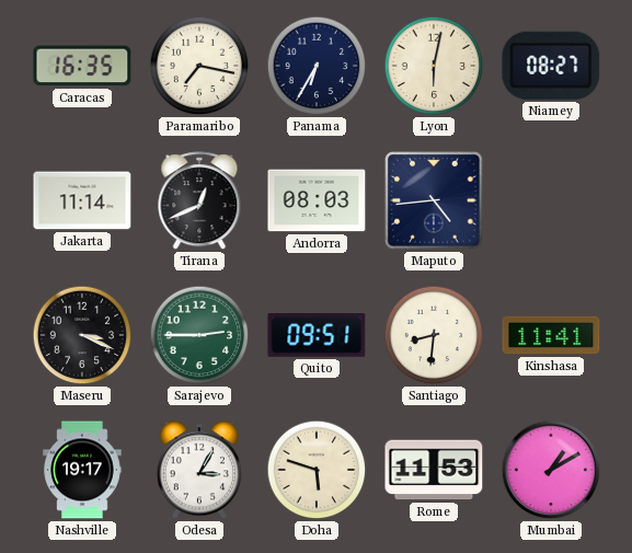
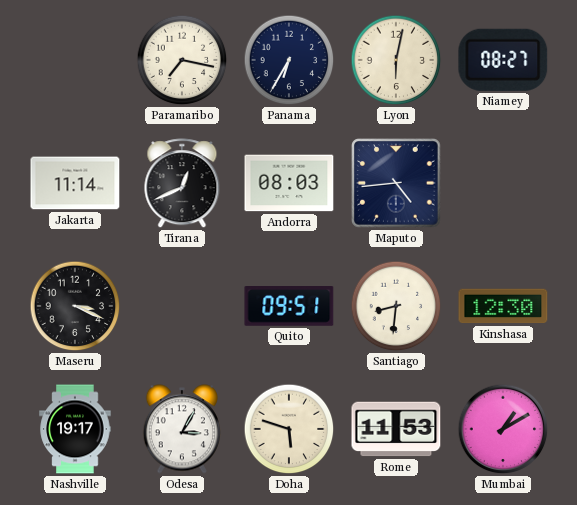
Caracas: 16:35 -> none
Sarajevo: 2:45 -> none
Kinshasa: 11:41 -> 12:30
